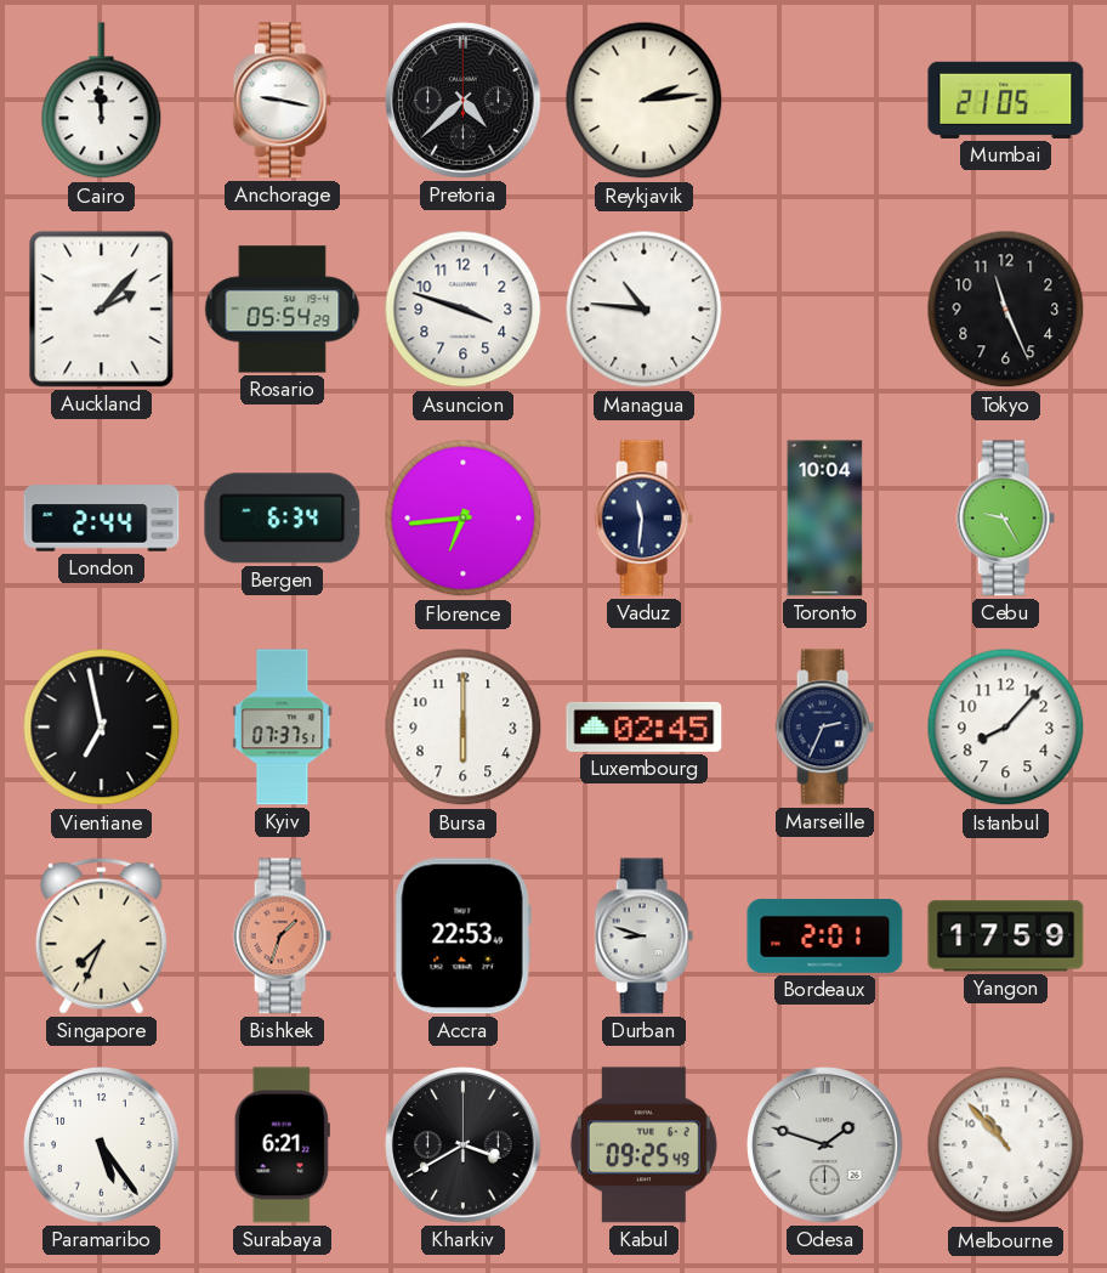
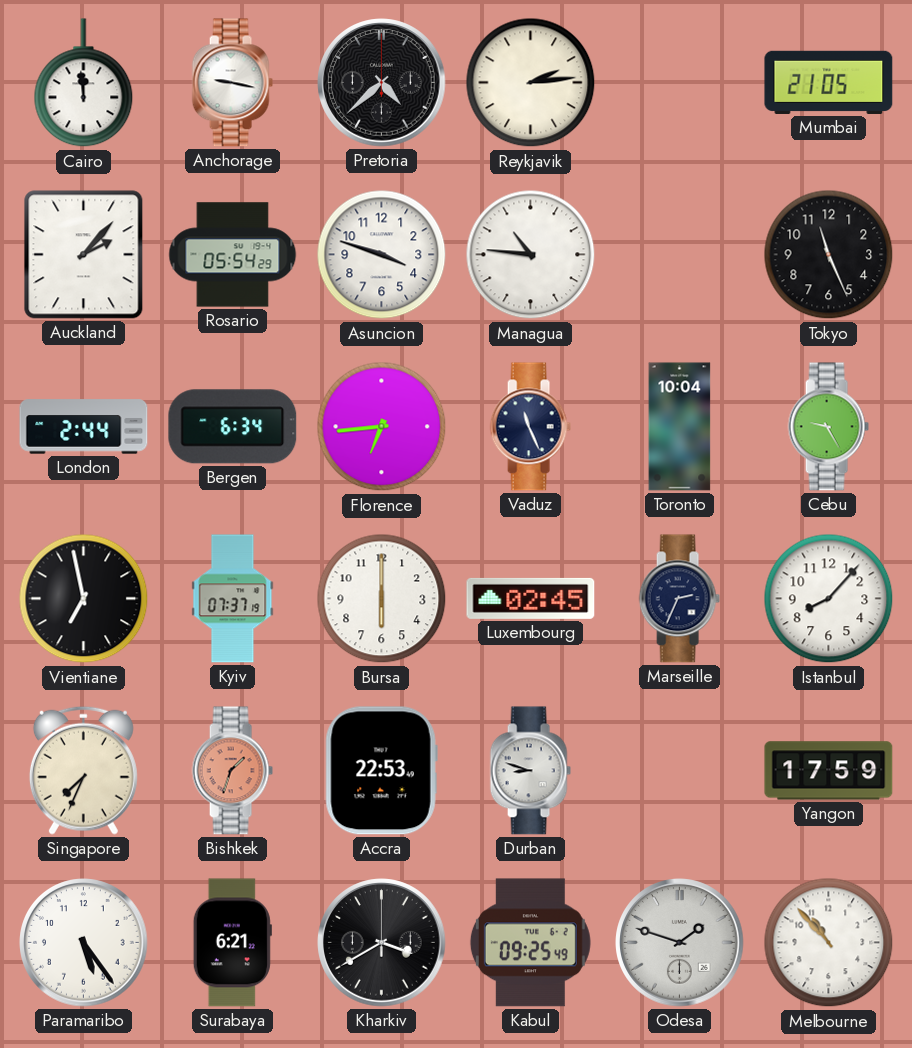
Vaduz: 11:31 -> 11:26
Kyiv: 07:37:51 -> 07:37:19
Bordeaux: 2:01 -> none
